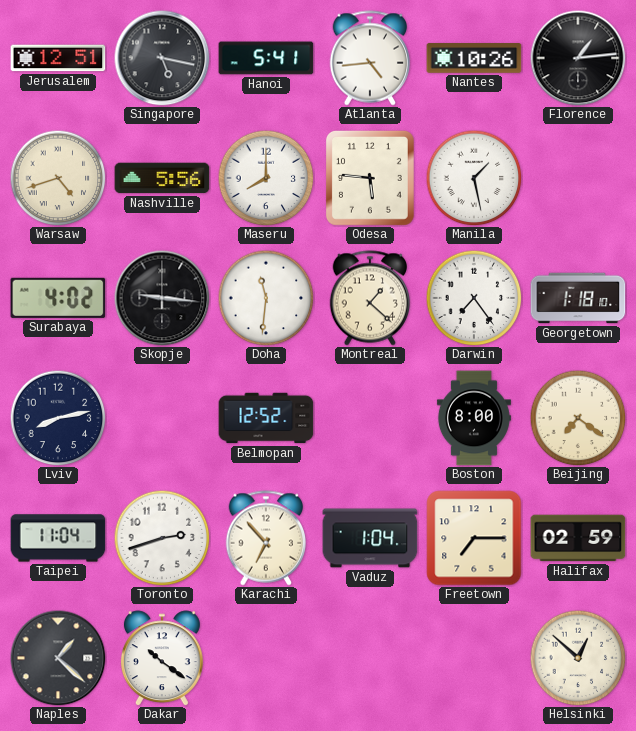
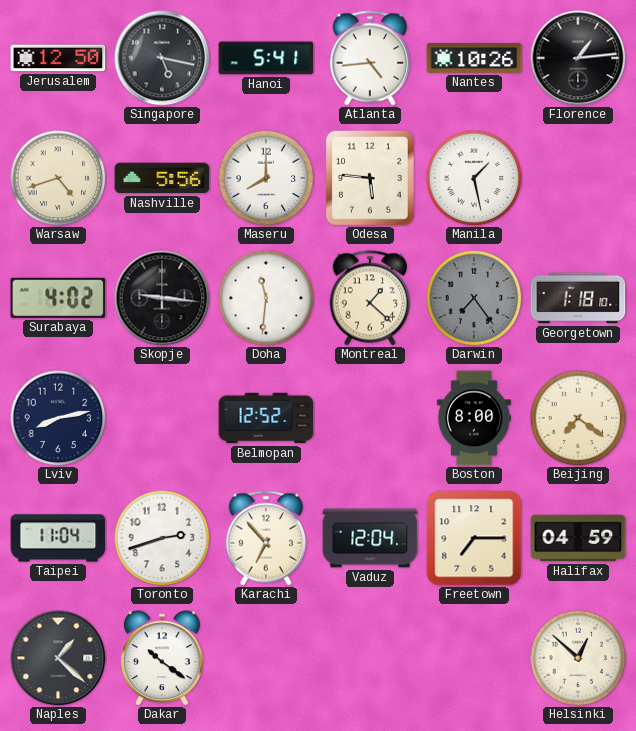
Jerusalem: 12:51 -> 12:50
Darwin dial: white -> grey
Vaduz: 1:04 -> 12:04
Halifax: 02:59 -> 04:59
